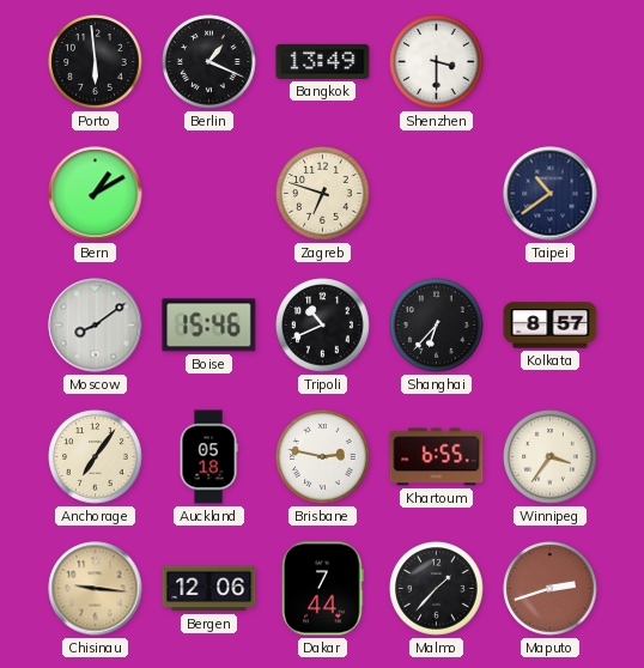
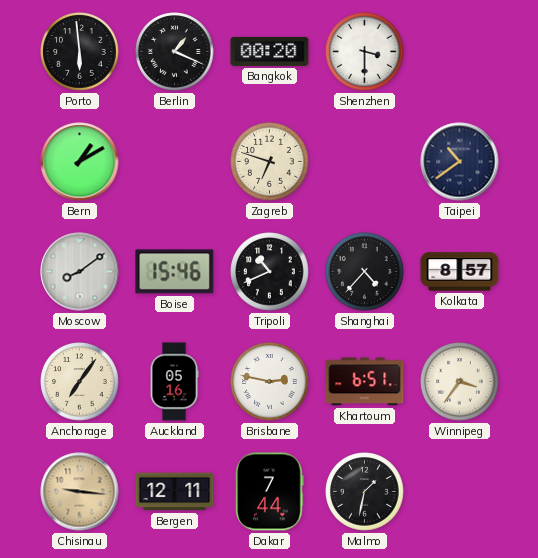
Bangkok: 13:49 -> 00:20
Shanghai: 6:37 -> 4:37
Auckland: 05:18 -> 05:16
Khartoum: 6:55 -> 6:51
Bergen: 12:06 -> 12:11
Malmo: 1:37 -> 1:32
Maputo: 2:42 -> none
